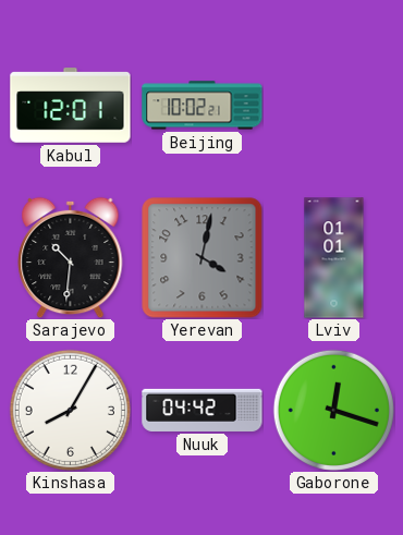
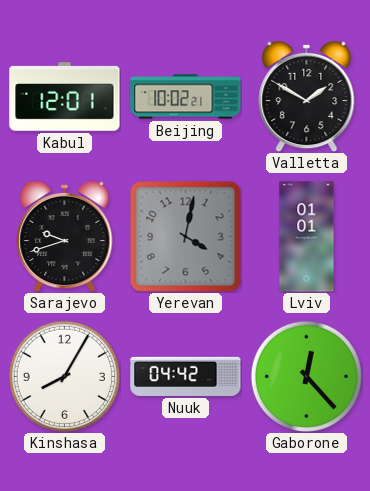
Valletta: none -> 1:50
Sarajevo: 10:31 -> 9:42
Gaborone: 12:18 -> 12:23
